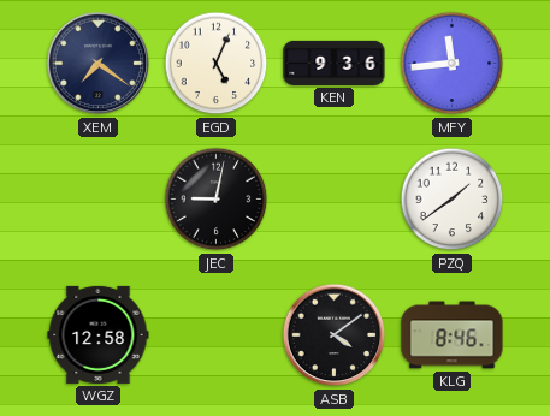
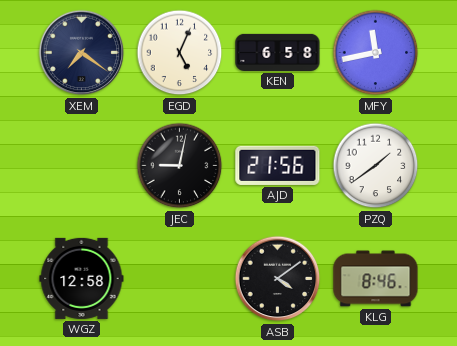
KEN: 9:36 -> 6:58
MFY: 11:44 -> 11:43
AJD: none -> 21:56
